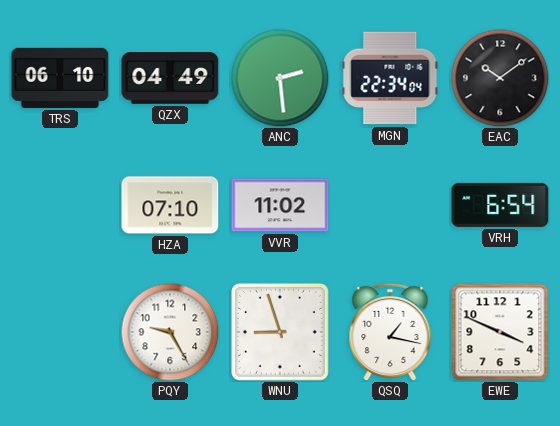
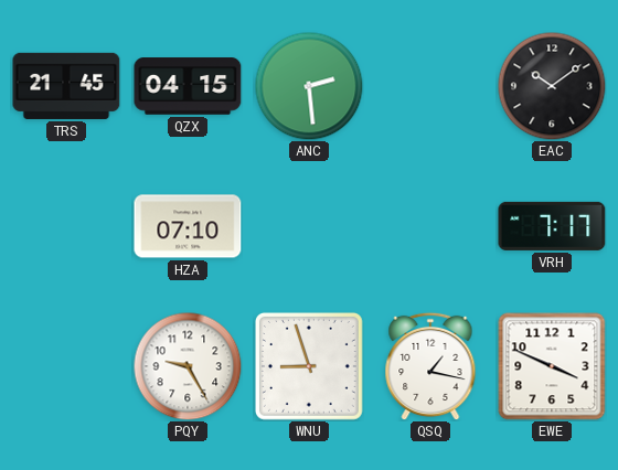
TRS: 06:10 -> 21:45
QZX: 04:49 -> 04:15
MGN: 22:34 -> none
VVR: 11:02 -> none
VRH: 6:54 -> 7:17
